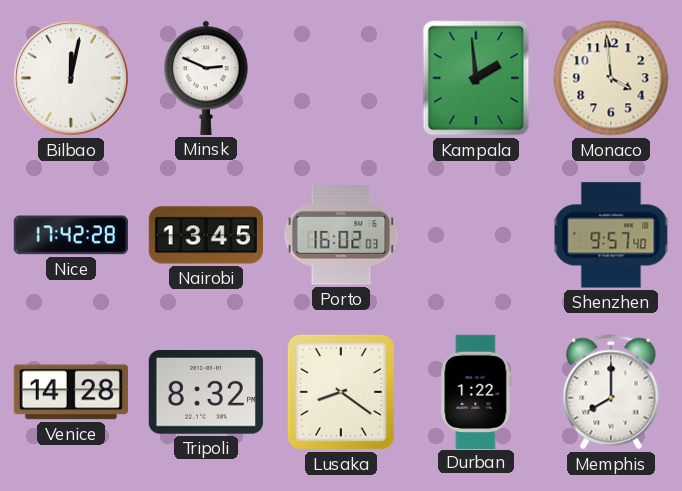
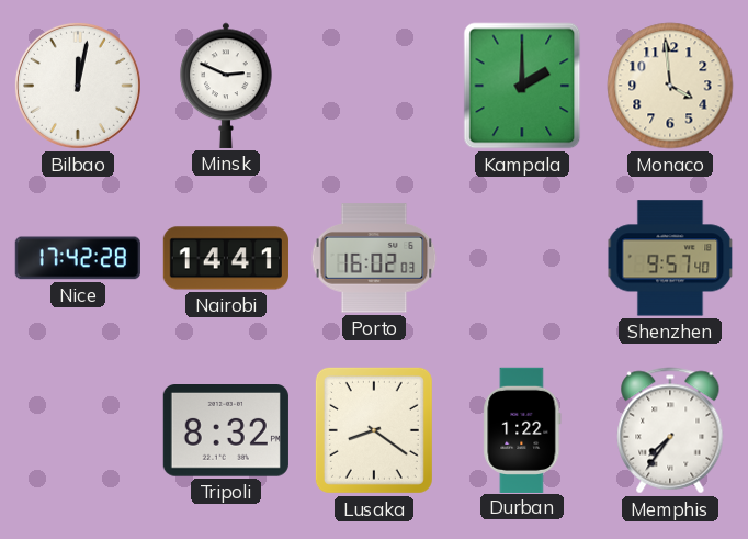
Kampala: 1:59 -> 2:00
Nairobi: 13:45 -> 14:41
Venice: 14:28 -> none
Memphis: 8:00 -> 7:36
